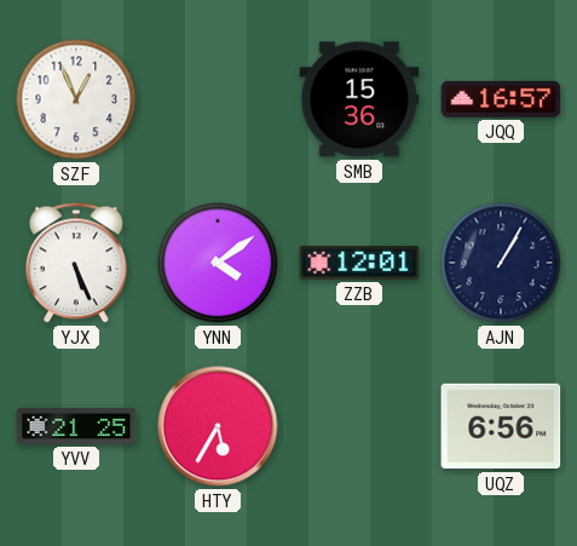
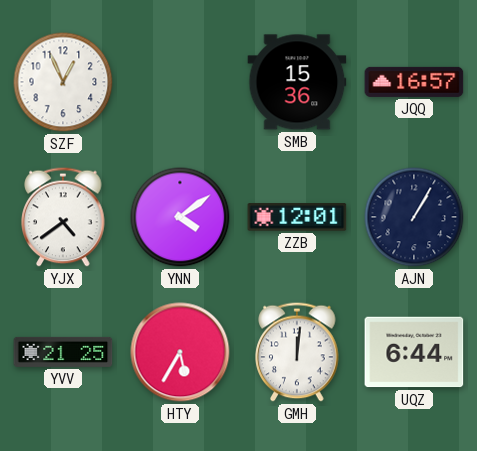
YJX: 5:26 -> 4:39
GMH: none -> 12:01
UQZ: 6:56 -> 6:44
